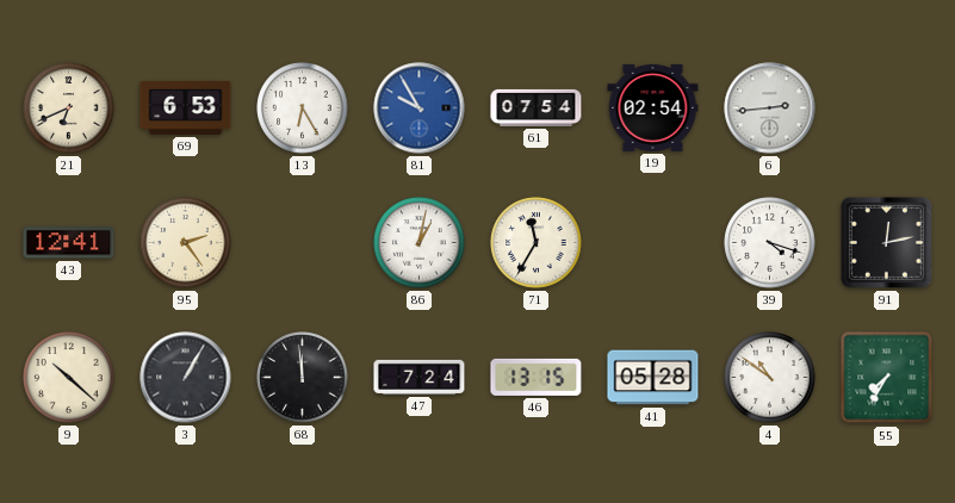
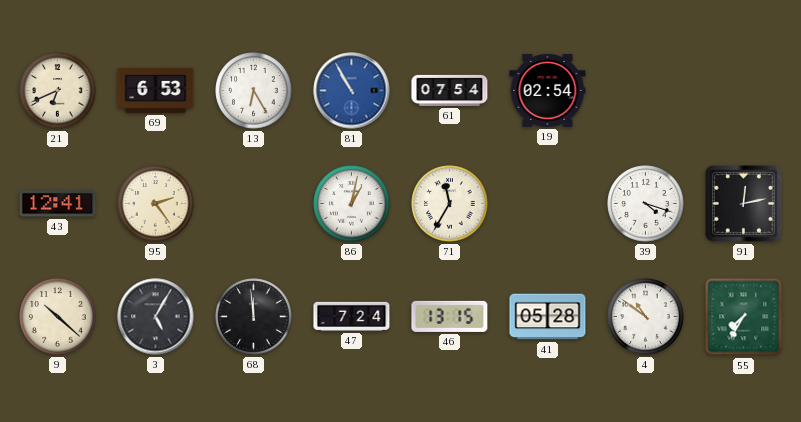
81: 9:55 -> 10:55
6: 2:44 -> none
3: 1:05 -> 5:05
